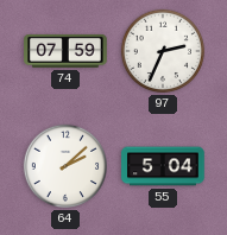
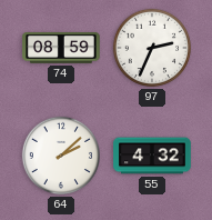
74: 07:59 -> 08:59
55: 5:04 -> 4:32
